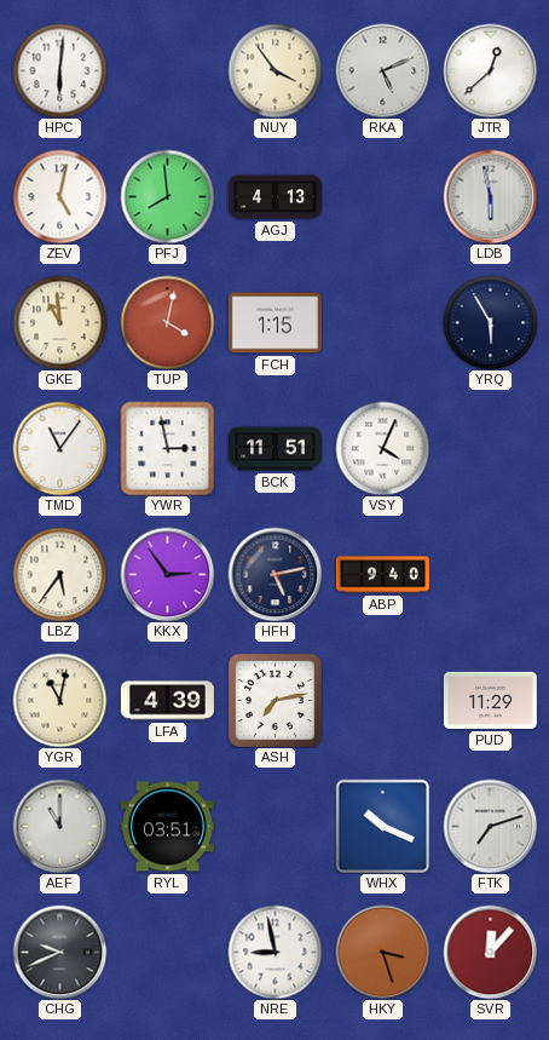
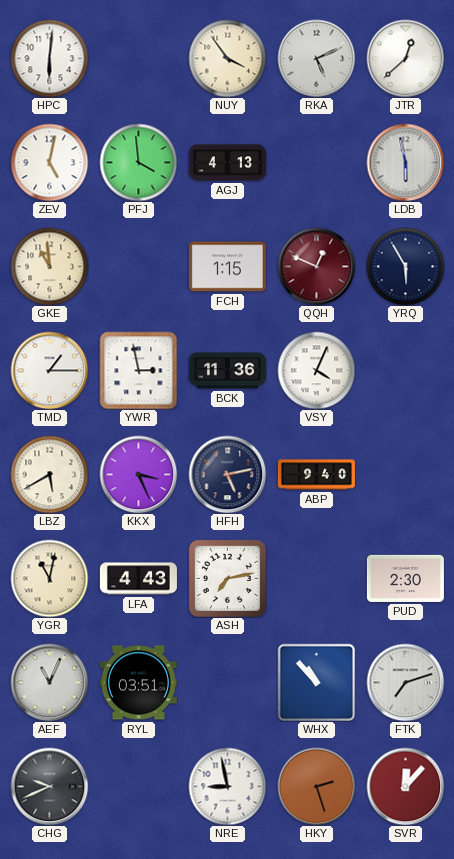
PFJ: 7:59 -> 3:59
TUP: 4:02 -> none
QQH: none -> 12:49
TMD: 11:06 -> 1:15
BCK: 11:51 -> 11:36
LBZ: 5:36 -> 5:40
KKX: 2:54 -> 3:26
LFA: 4:39 -> 4:43
PUD: 11:29 -> 2:30
AEF: 11:00 -> 11:04
WHX: 10:19 -> 10:53
HKY: 3:27 -> 2:27
